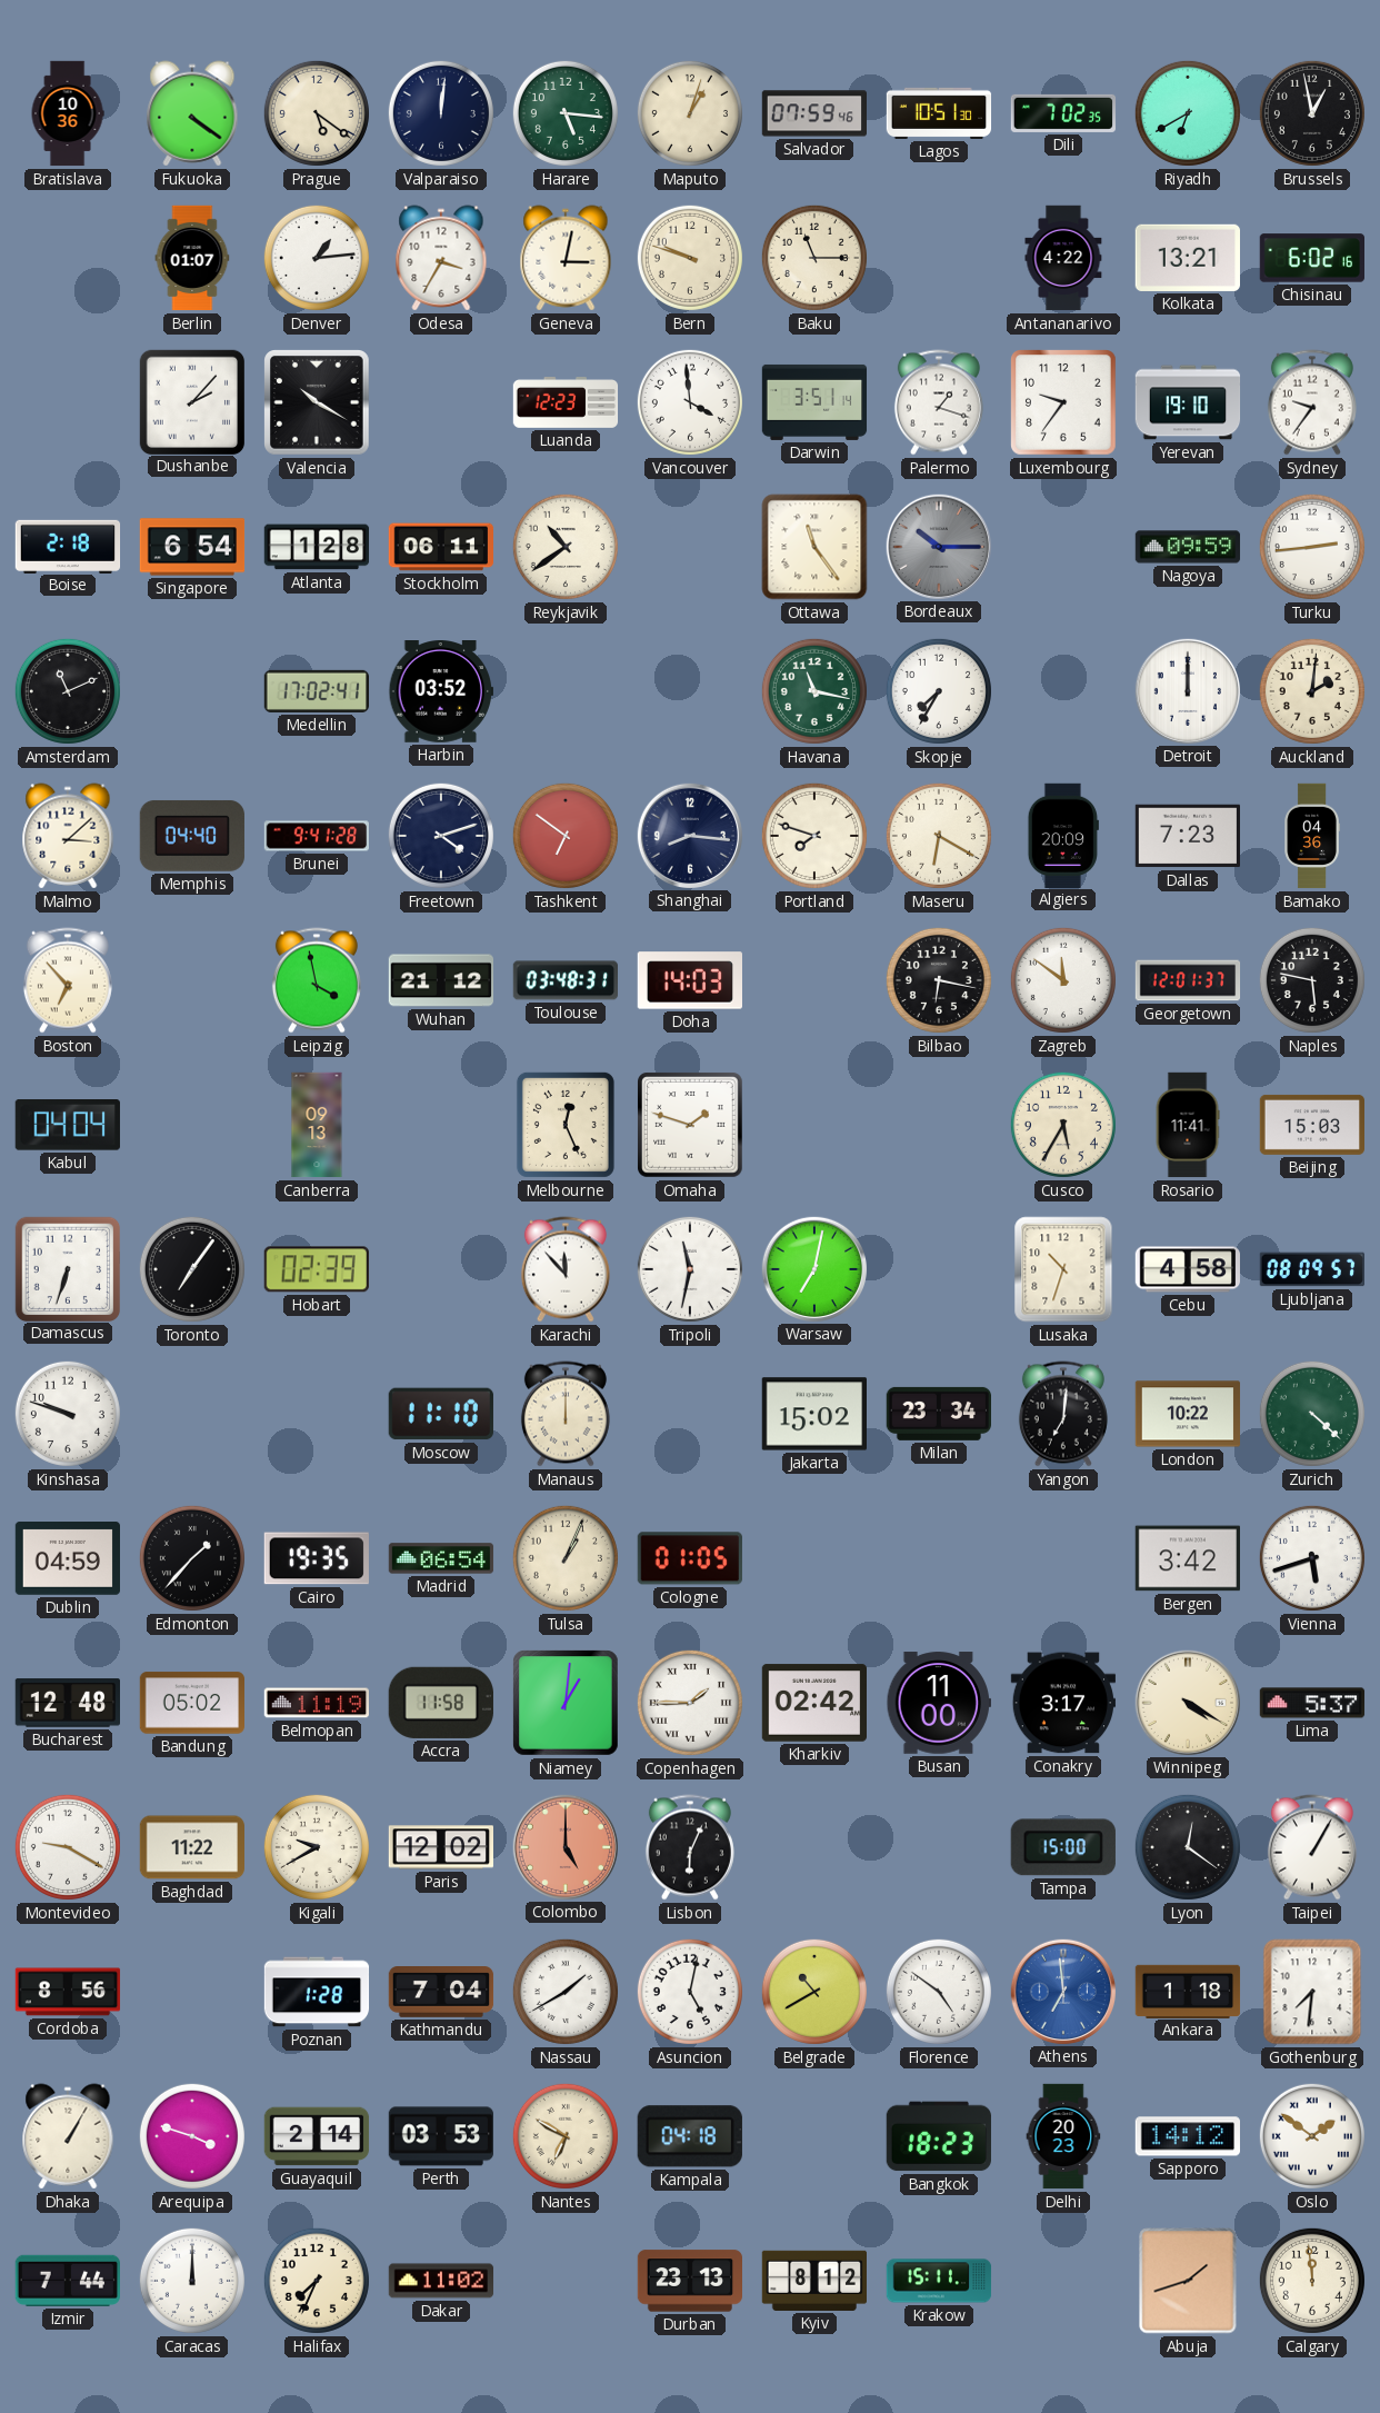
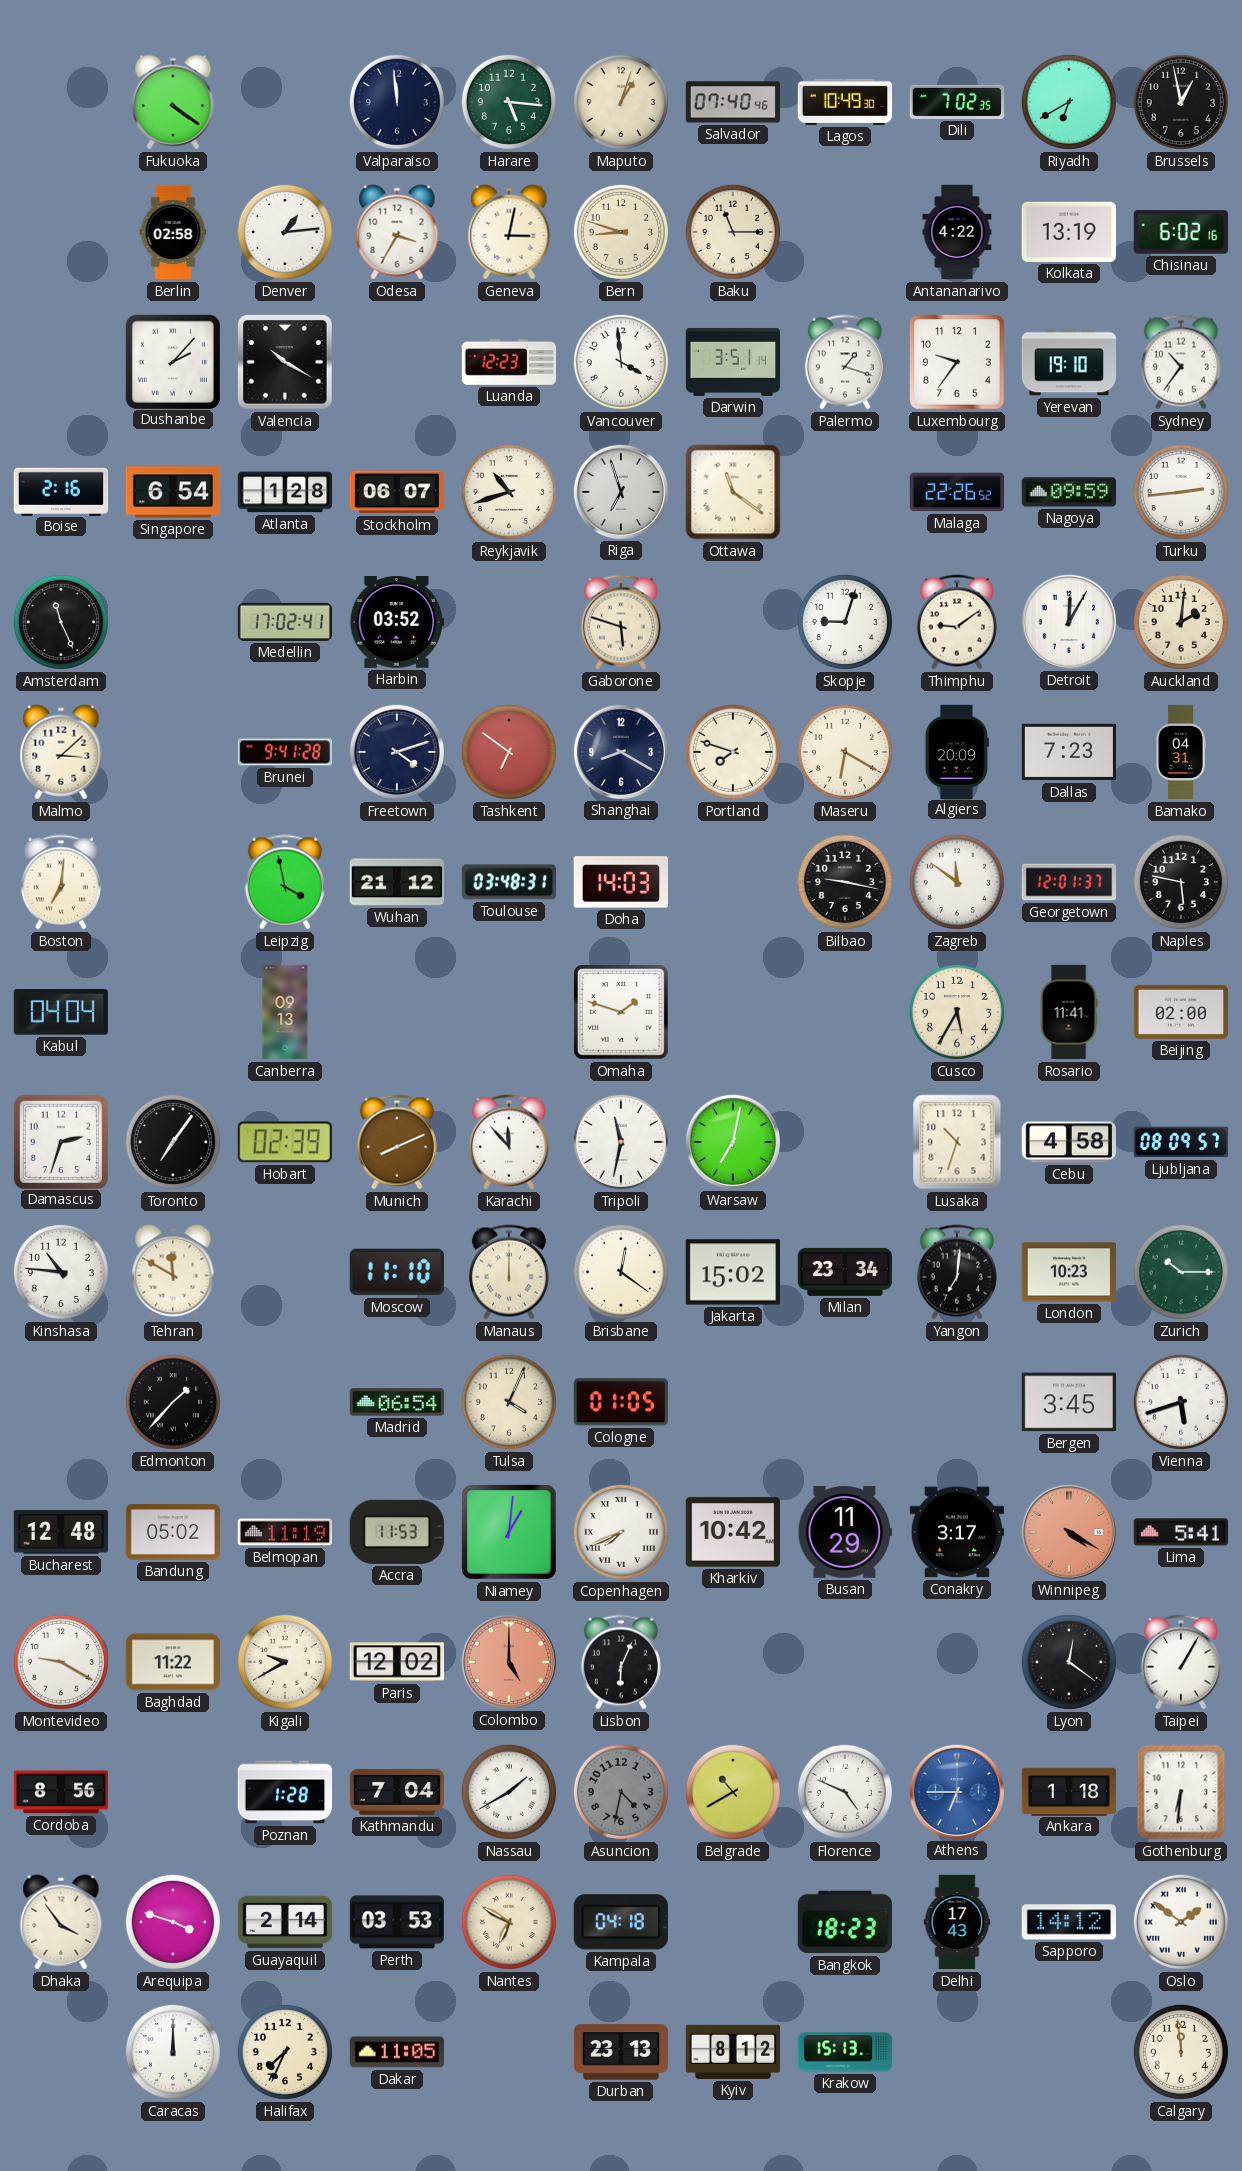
Bratislava: 10:36 -> none
Prague: 5:21 -> none
Valparaiso: 12:01 -> 11:59
Salvador: 07:59 -> 07:40
Lagos: 10:51 -> 10:49
Berlin: 01:07 -> 02:58
Bern: 9:48 -> 8:48
Kolkata: 13:21 -> 13:19
Sydney: 9:36 -> 10:36
Boise: 2:18 -> 2:16
Stockholm: 06:11 -> 06:07
Reykjavik: 10:39 -> 10:42
Riga: none -> 6:57
Ottawa: 11:24 -> 11:21
Bordeaux: 10:15 -> none
Malaga: none -> 22:26
Amsterdam: 11:11 -> 11:26
Gaborone: none -> 5:48
Havana: 11:17 -> none
Skopje: 7:35 -> 9:03
Thimphu: none -> 9:09
Detroit: 12:00 -> 12:05
Memphis: 04:40 -> none
Shanghai: 8:16 -> 8:20
Bamako: 04:36 -> 04:31
Boston: 6:53 -> 7:01
Bilbao: 6:17 -> 9:17
Melbourne: 12:26 -> none
Beijing: 15:03 -> 02:00
Damascus: 6:33 -> 2:33
Munich: none -> 8:11
Kinshasa: 9:48 -> 10:46
Tehran: none -> 11:50
Brisbane: none -> 12:21
London: 10:22 -> 10:23
Zurich: 4:22 -> 10:15
Dublin: 04:59 -> none
Cairo: 19:35 -> none
Tulsa: 1:04 -> 4:04
Bergen: 3:42 -> 3:45
Accra: 11:58 -> 11:53
Copenhagen: 1:45 -> 7:41
Kharkiv: 02:42 -> 10:42
Busan: 11:00 -> 11:29
Winnipeg dial: cream -> salmon
Lima: 5:37 -> 5:41
Tampa: 15:00 -> none
Asuncion: 5:02 -> 4:32
Asuncion dial: white -> grey
Florence: 4:51 -> 4:49
Athens: 6:59 -> 6:45
Gothenburg: 7:31 -> 6:31
Dhaka: 1:05 -> 3:54
Delhi: 20:23 -> 17:43
Izmir: 7:44 -> none
Dakar: 11:02 -> 11:05
Krakow: 15:11 -> 15:13
Abuja: 1:42 -> none
